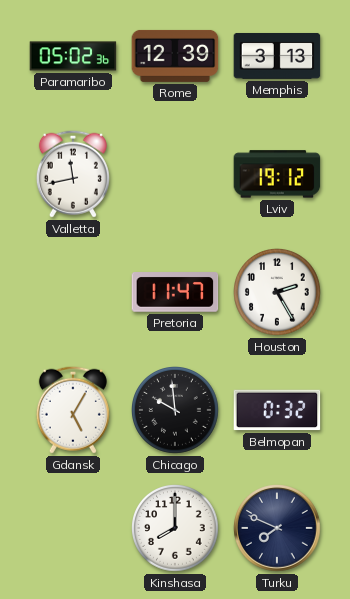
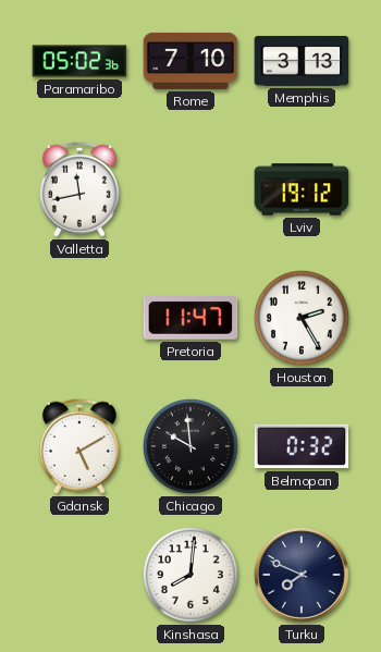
Rome: 12:39 -> 7:10
Gdansk: 5:05 -> 5:10
Kinshasa: 8:00 -> 8:01
